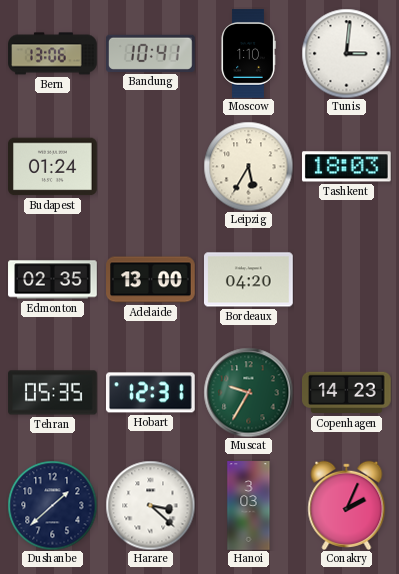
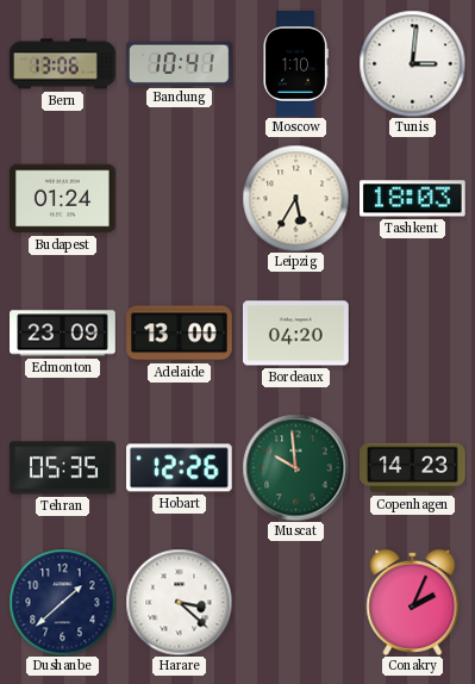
Edmonton: 02:35 -> 23:09
Hobart: 12:31 -> 12:26
Muscat: 9:35 -> 9:59
Hanoi: 3:03 -> none
